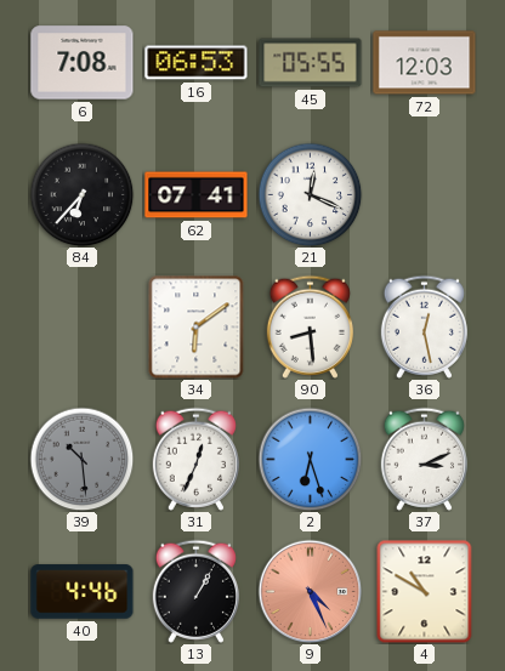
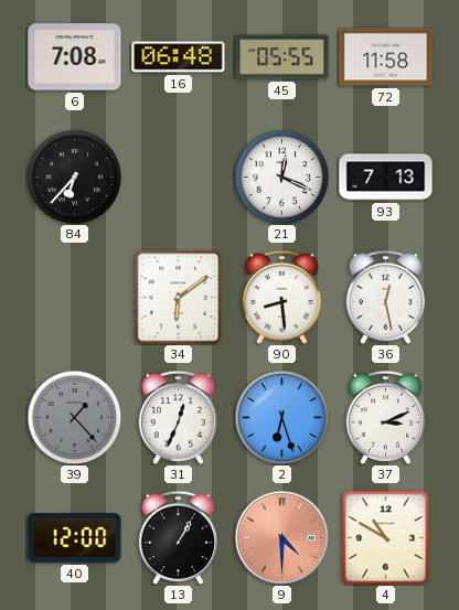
16: 06:53 -> 06:48
72: 12:03 -> 11:58
62: 07:41 -> none
93: none -> 7:13
39: 10:29 -> 1:23
40: 4:46 -> 12:00
9: 4:26 -> 4:30
